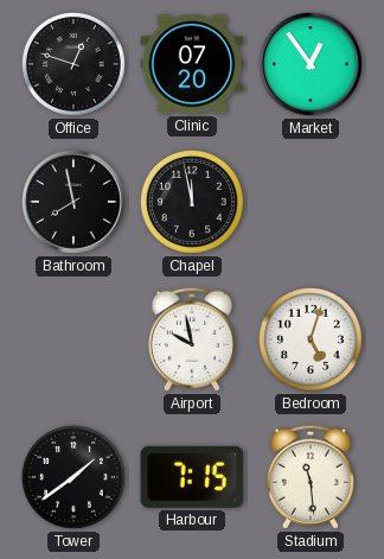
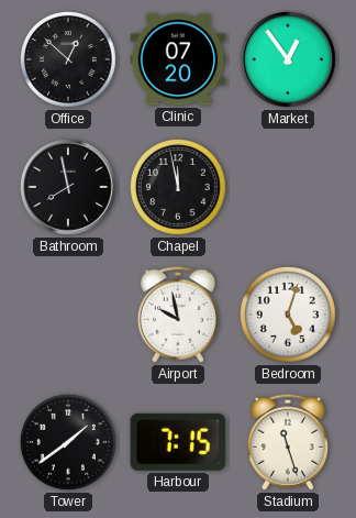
Office: 12:48 -> 12:52
Stadium: 11:29 -> 11:27
